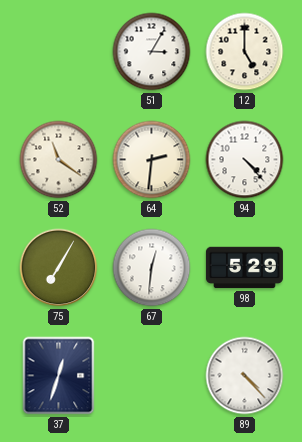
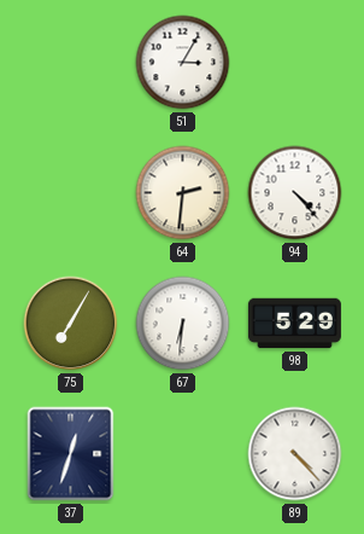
12: 5:00 -> none
52: 11:21 -> none
67: 12:31 -> 6:31
